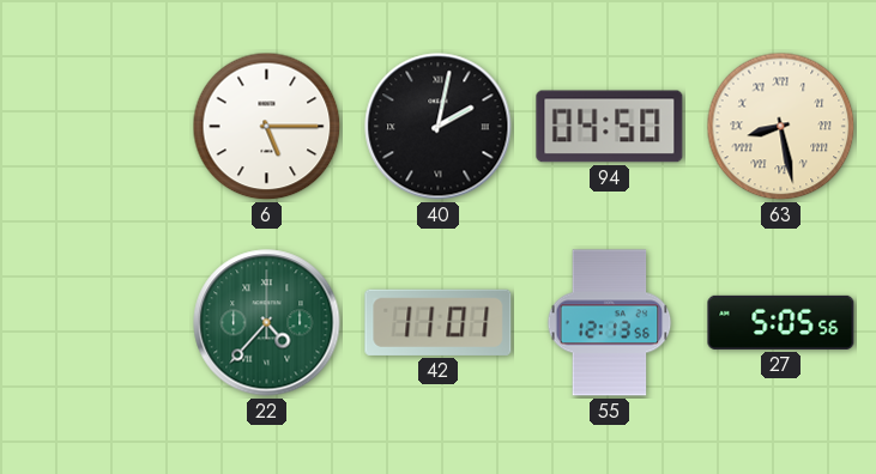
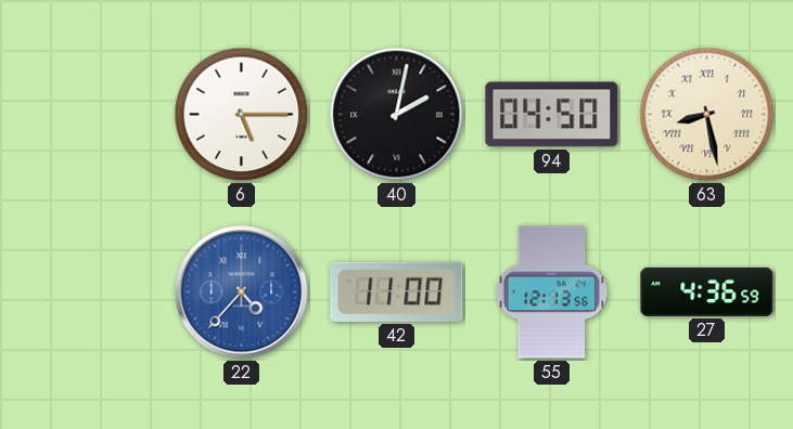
22 dial: green -> blue
42: 11:01 -> 11:00
27: 5:05 -> 4:36
